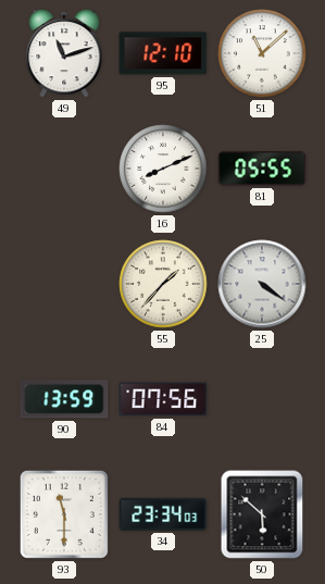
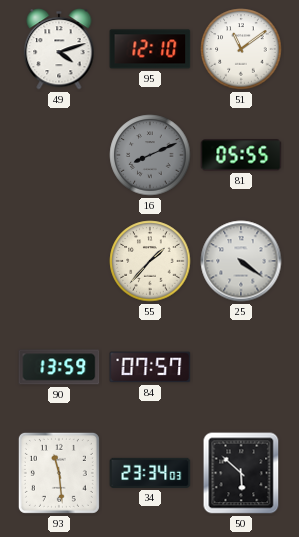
49: 11:12 -> 4:12
51: 11:08 -> 11:09
16 dial: white -> grey
84: 07:56 -> 07:57
93: 11:30 -> 11:29
